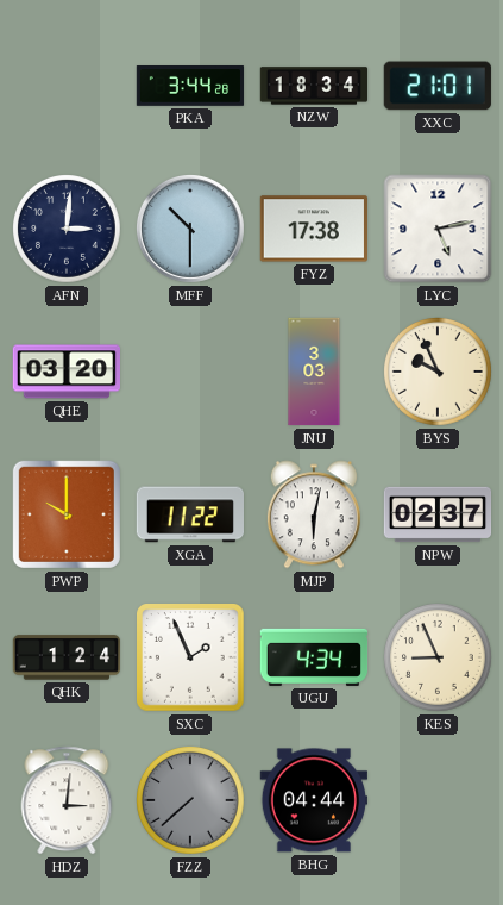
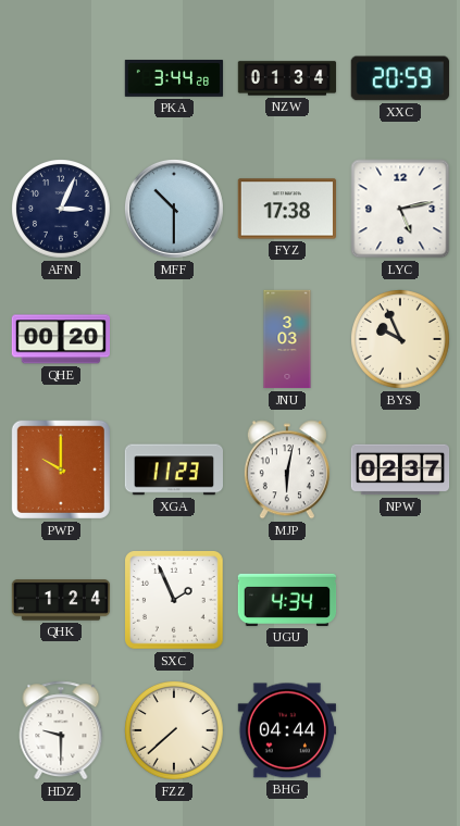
NZW: 18:34 -> 01:34
XXC: 21:01 -> 20:59
AFN: 3:01 -> 3:04
QHE: 03:20 -> 00:20
XGA: 11:22 -> 11:23
KES: 8:56 -> none
HDZ: 3:01 -> 9:30
FZZ dial: grey -> cream
